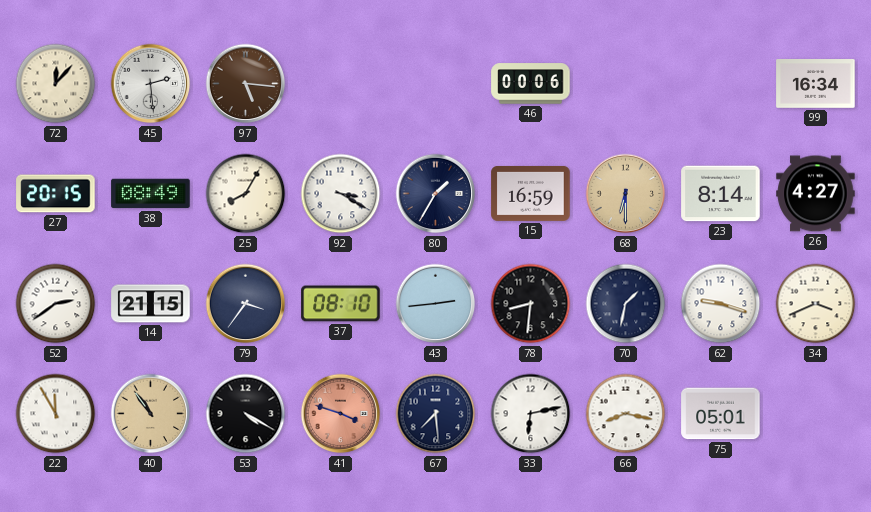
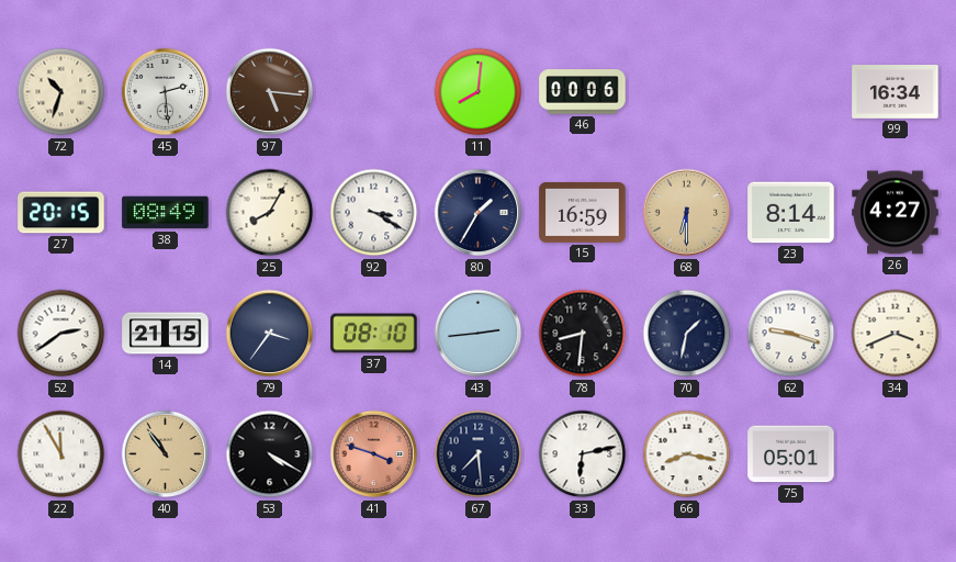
72: 12:07 -> 10:33
11: none -> 8:01
